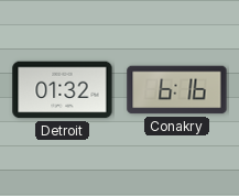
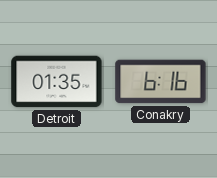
Detroit: 01:32 -> 01:35
